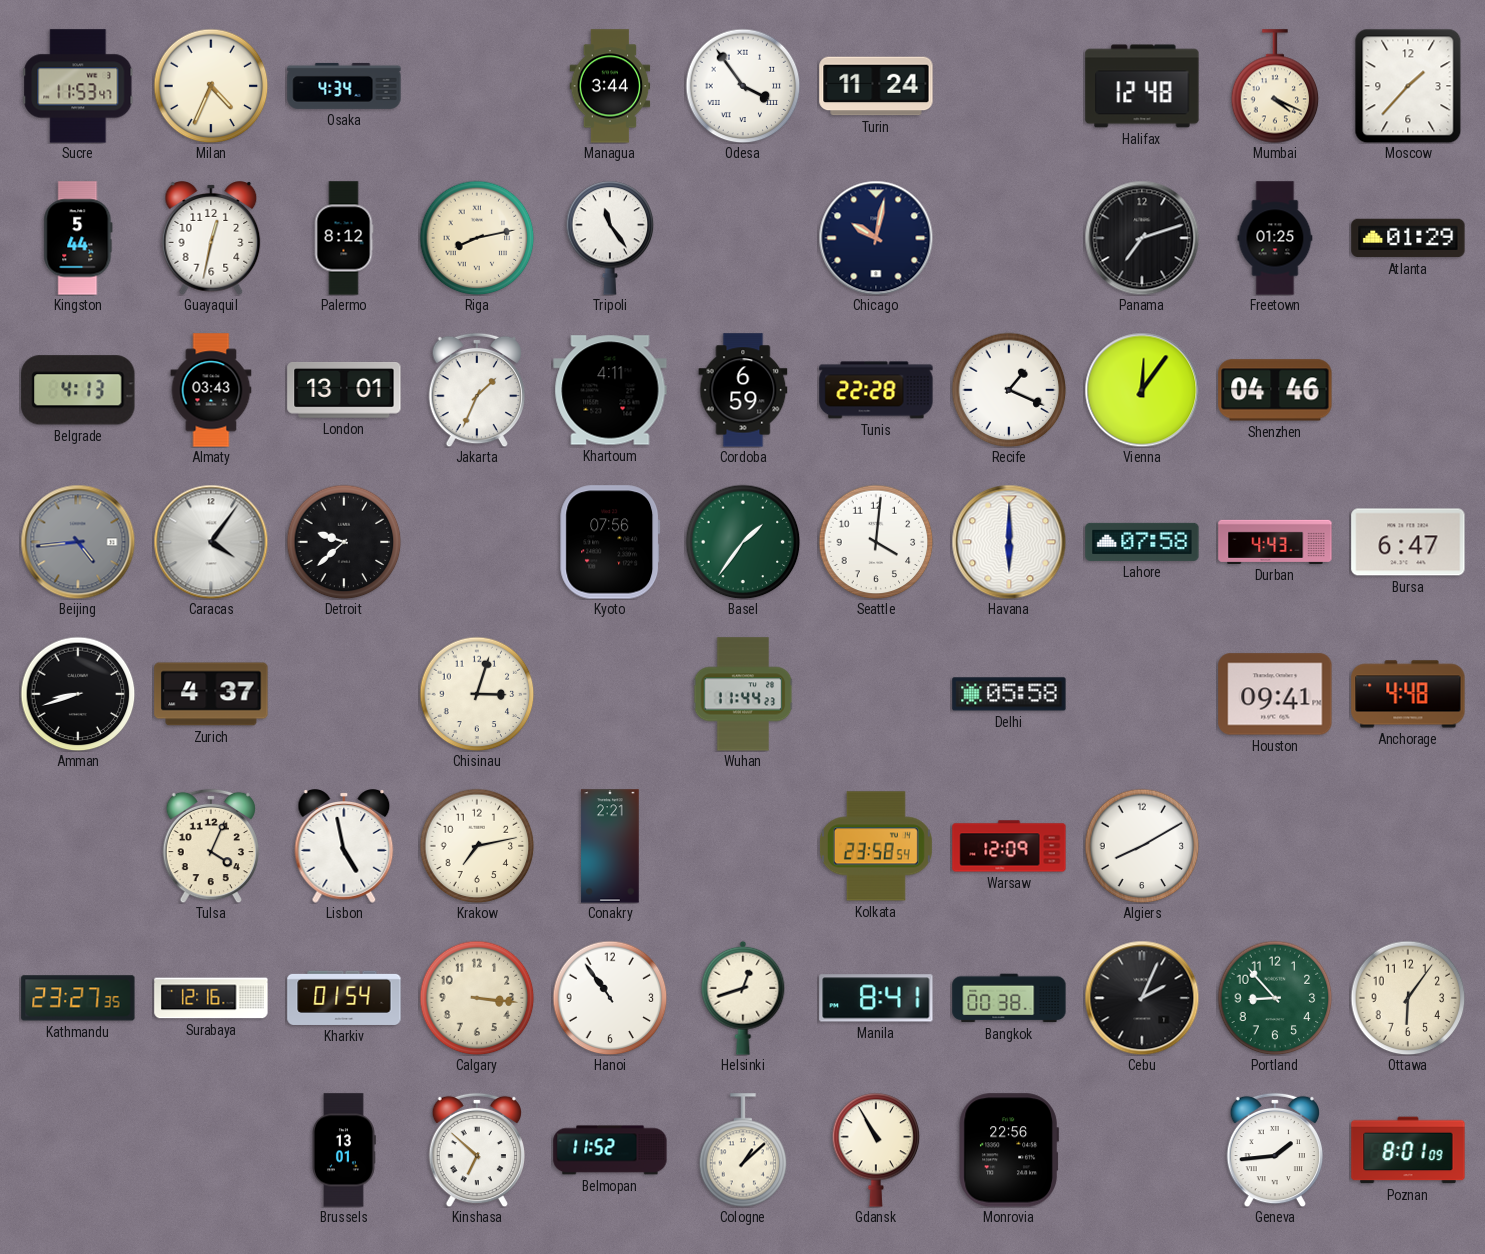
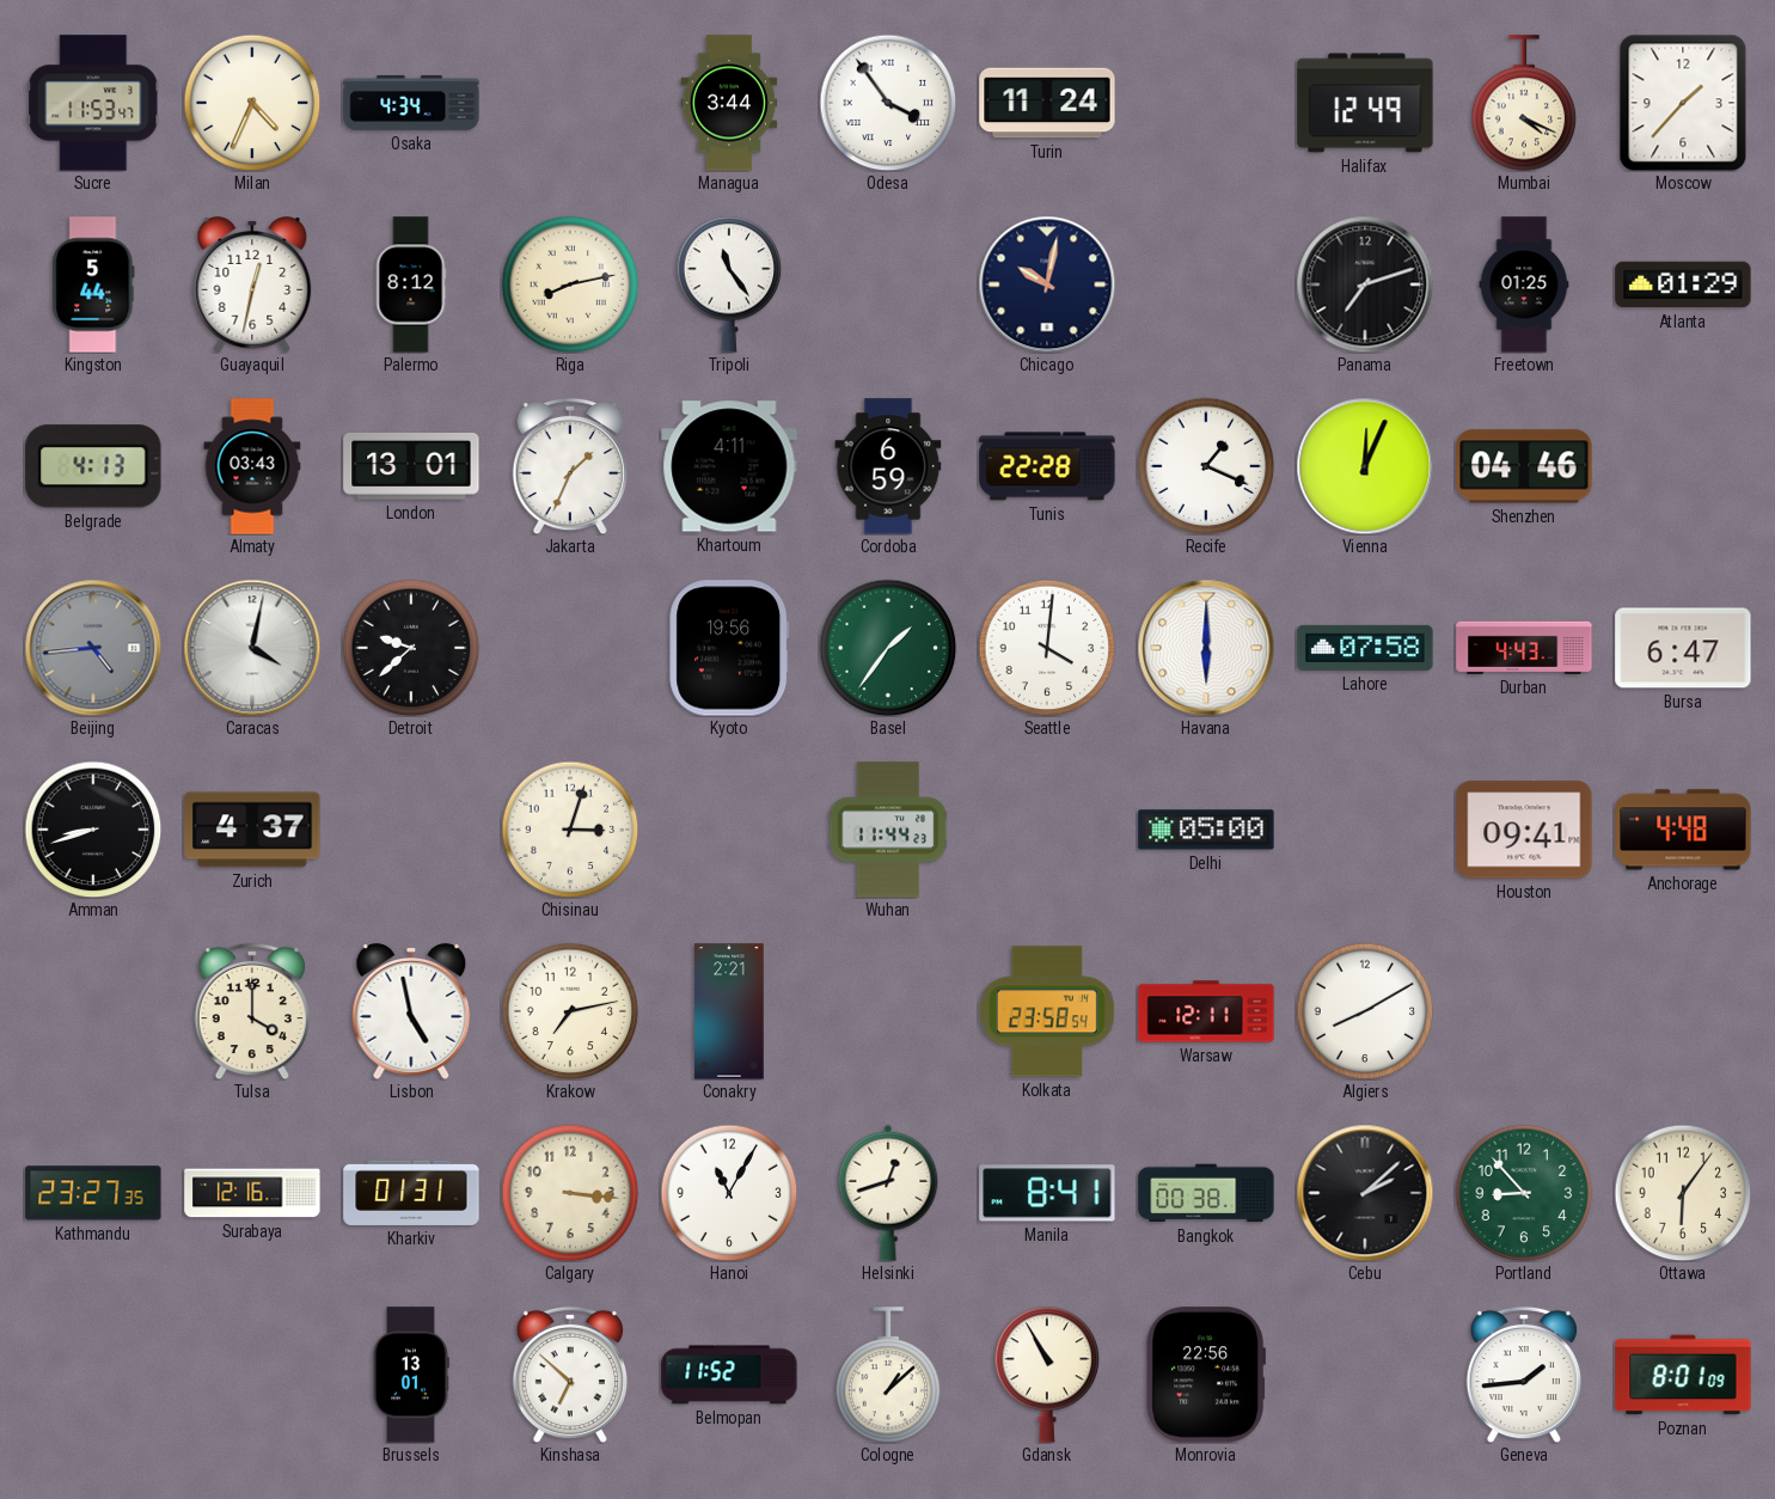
Halifax: 12:48 -> 12:49
Vienna: 12:06 -> 12:04
Caracas: 4:06 -> 4:02
Kyoto: 07:56 -> 19:56
Delhi: 05:58 -> 05:00
Tulsa: 4:04 -> 4:00
Warsaw: 12:09 -> 12:11
Kharkiv: 01:54 -> 01:31
Hanoi: 10:54 -> 11:05
Cebu: 2:04 -> 2:08
